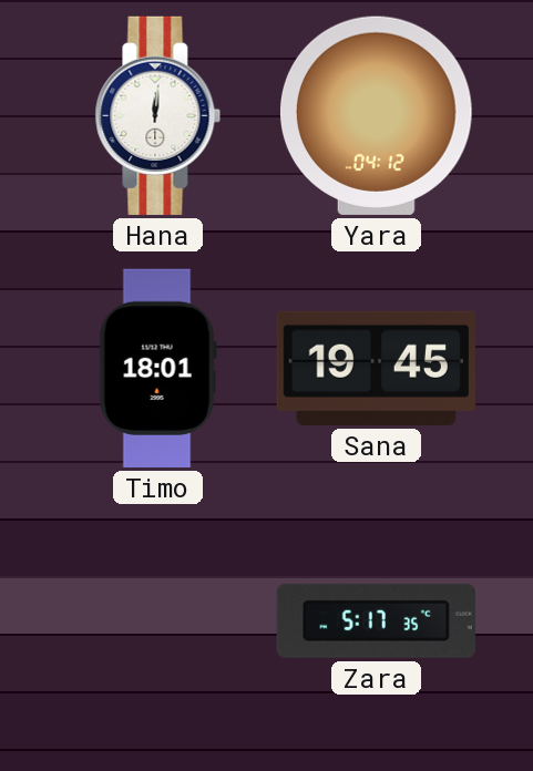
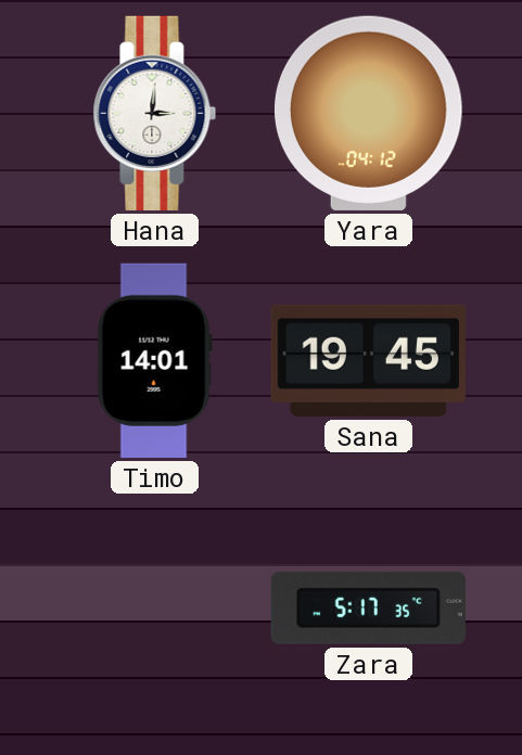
Hana: 12:01 -> 3:01
Timo: 18:01 -> 14:01
